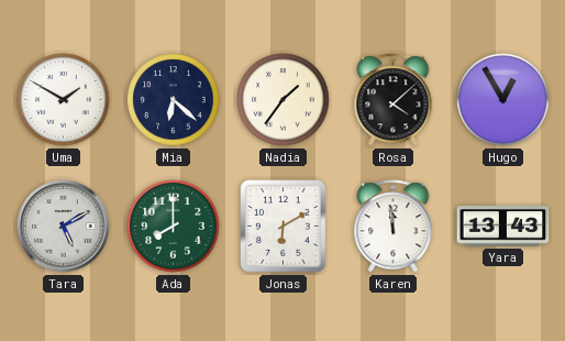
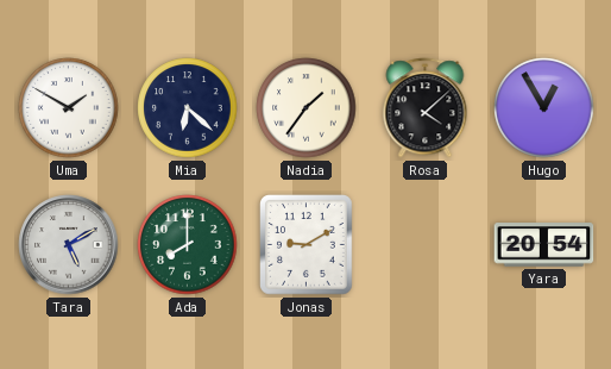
Jonas: 6:10 -> 9:10
Karen: 11:59 -> none
Yara: 13:43 -> 20:54
